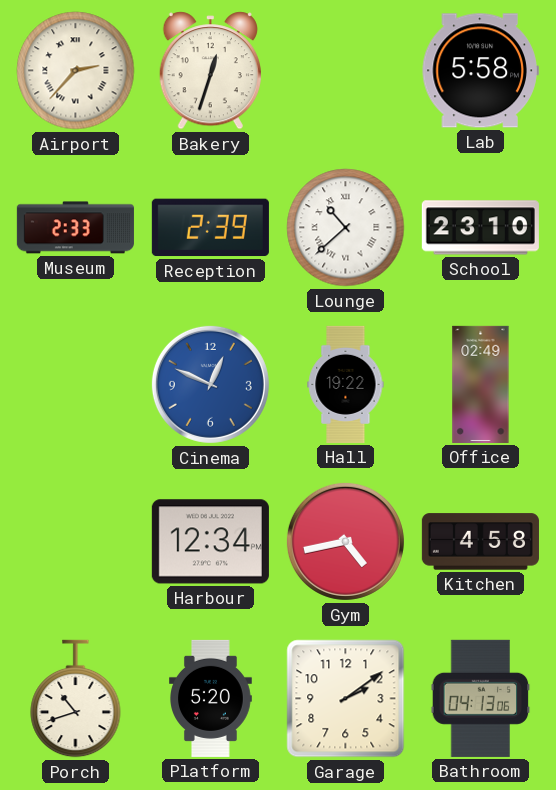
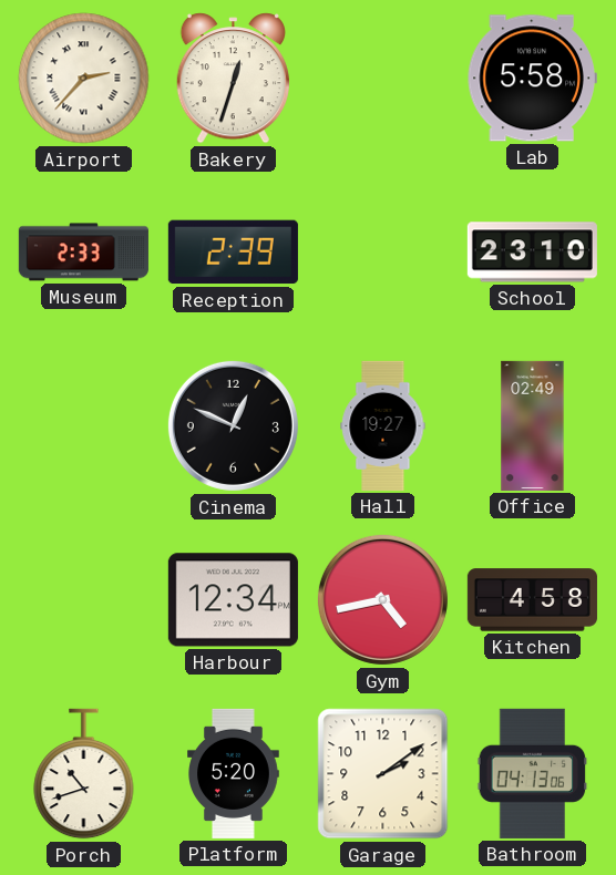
Lounge: 10:38 -> none
Cinema dial: blue -> black
Hall: 19:22 -> 19:27
